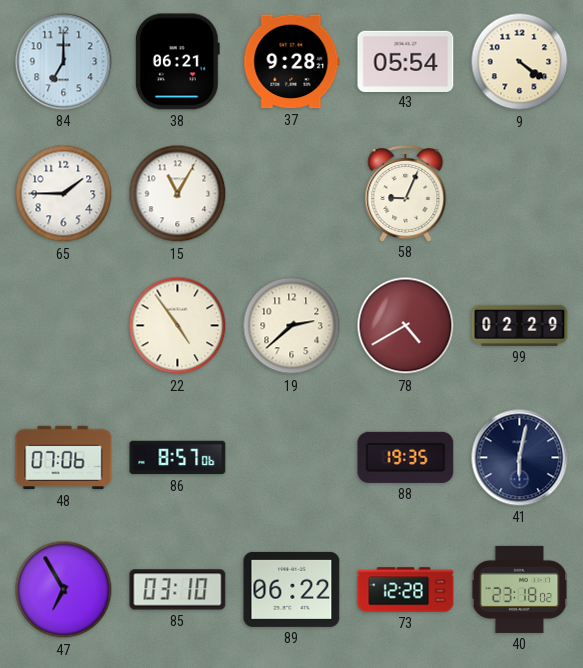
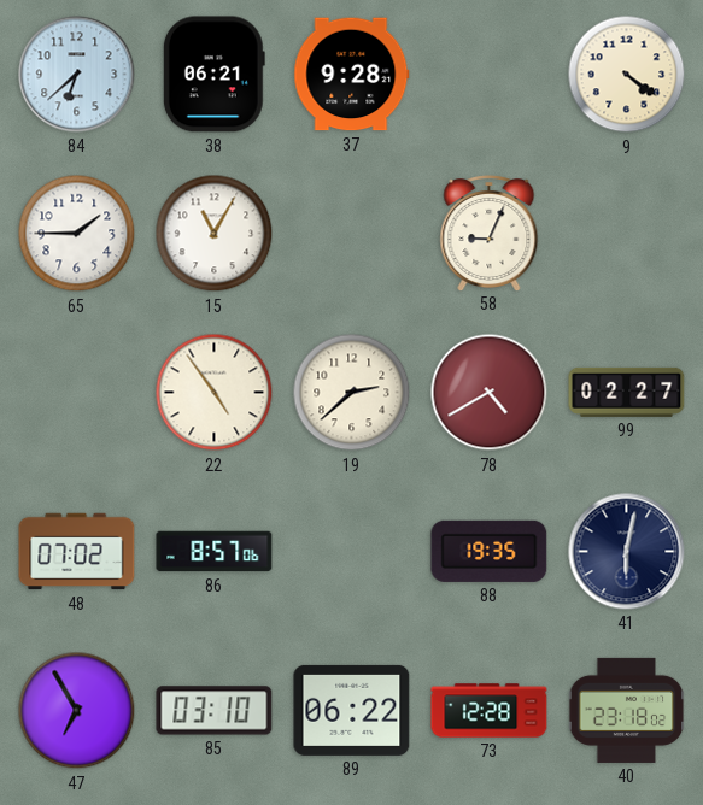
84: 7:00 -> 6:38
43: 05:54 -> none
99: 02:29 -> 02:27
48: 07:06 -> 07:02
